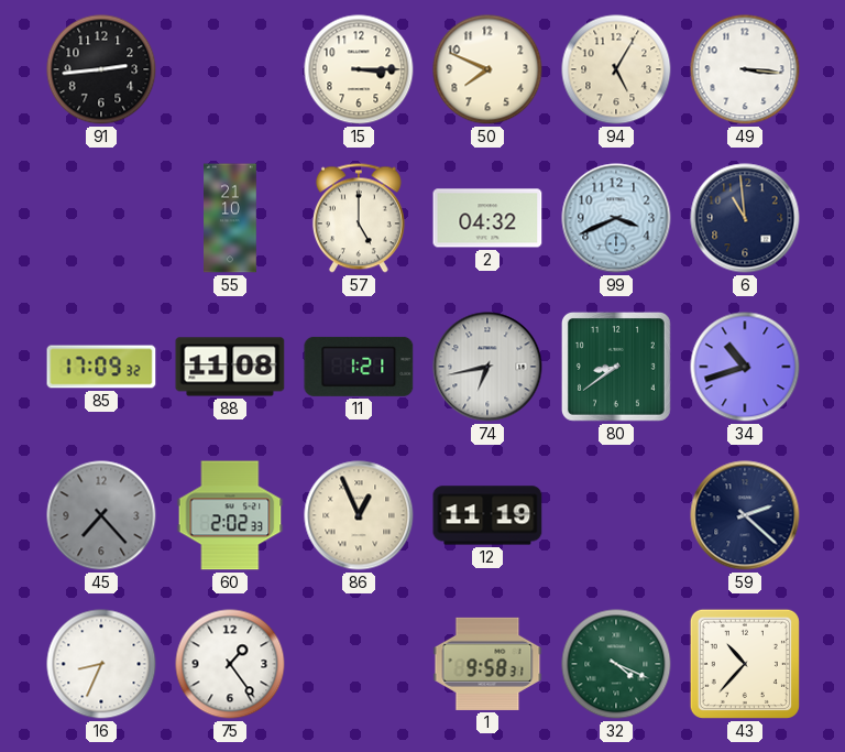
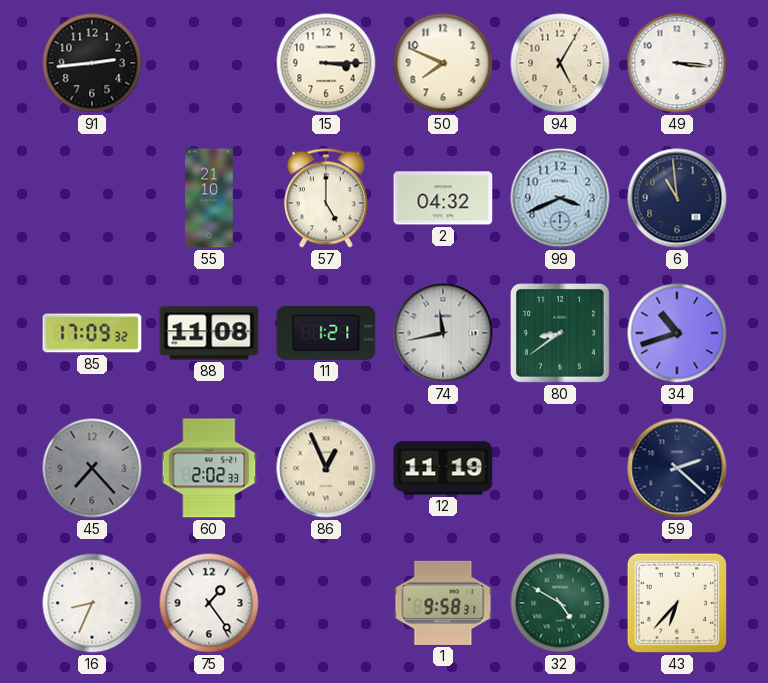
74: 6:43 -> 11:43
32: 4:19 -> 4:50
43: 10:37 -> 6:37
